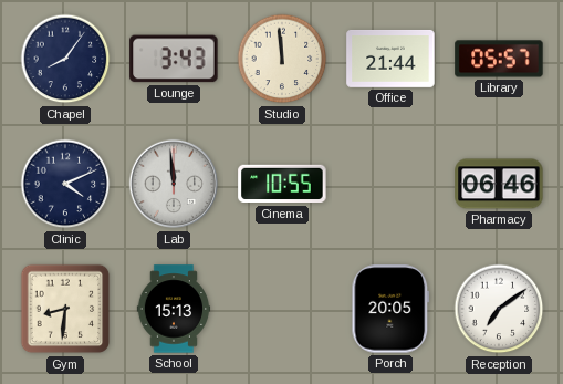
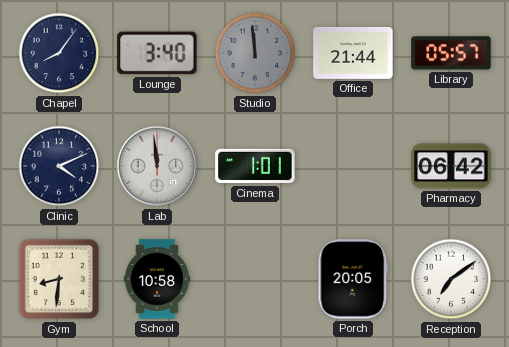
Lounge: 3:43 -> 3:40
Studio dial: cream -> grey
Cinema: 10:55 -> 1:01
Pharmacy: 06:46 -> 06:42
School: 15:13 -> 10:58
